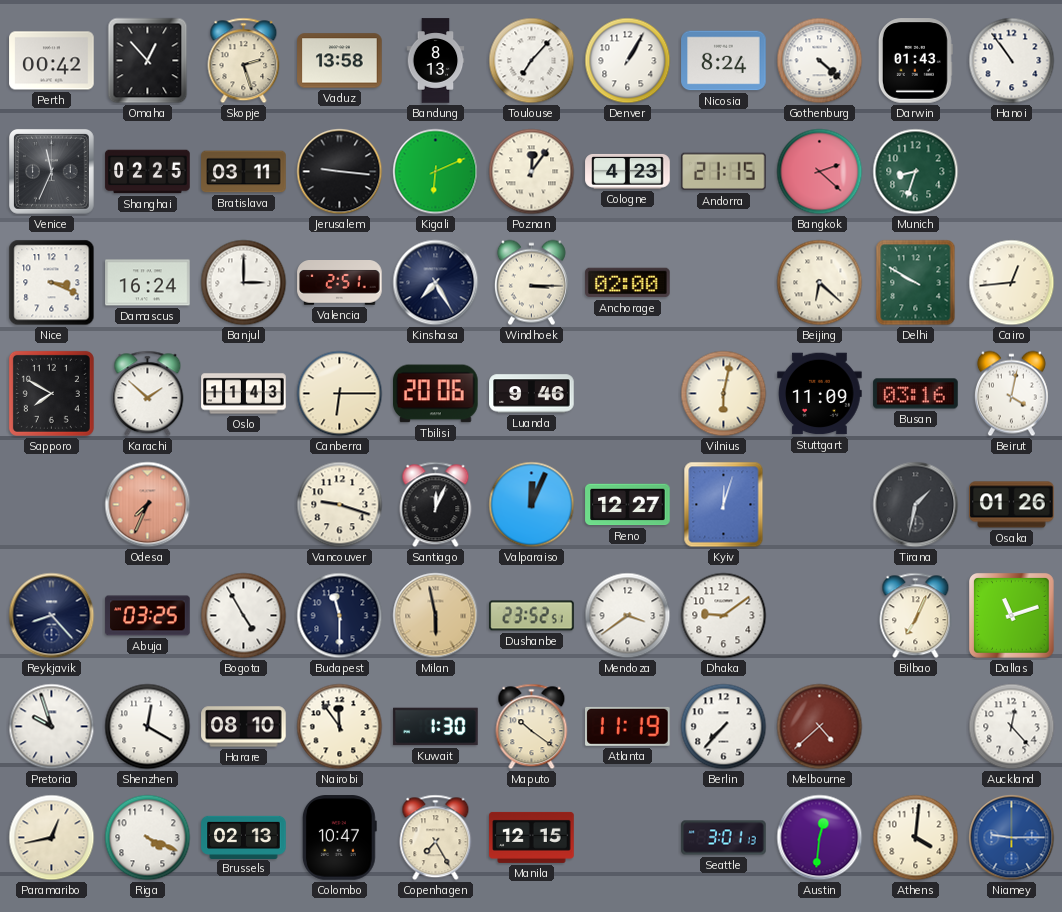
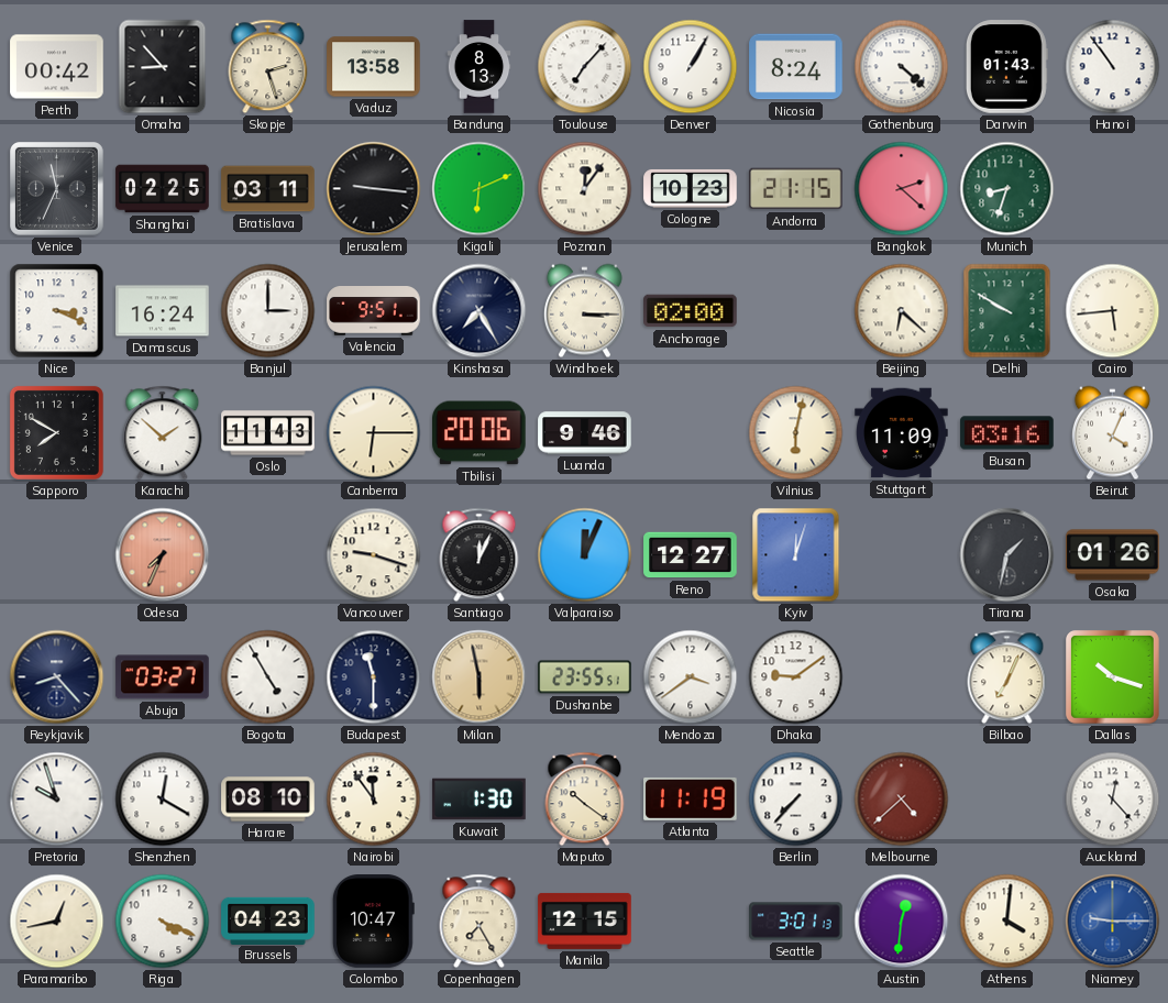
Omaha: 12:53 -> 8:53
Cologne: 4:23 -> 10:23
Valencia: 2:51 -> 9:51
Cairo: 12:44 -> 5:44
Beirut: 4:02 -> 4:04
Abuja: 03:25 -> 03:27
Dushanbe: 23:52 -> 23:55
Dallas: 11:12 -> 10:18
Brussels: 02:13 -> 04:23
